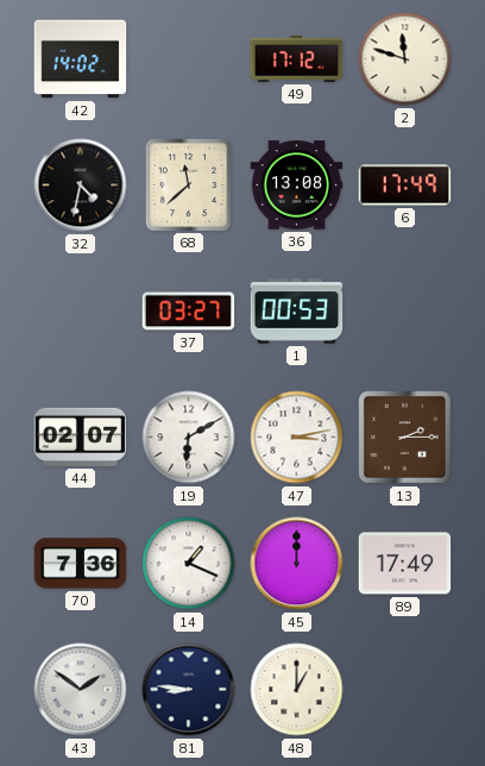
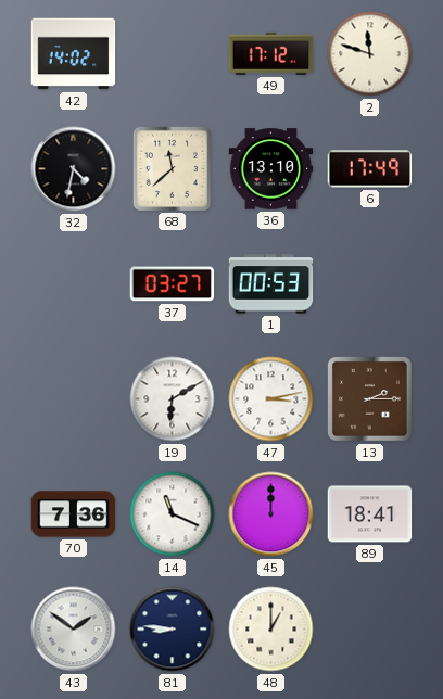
36: 13:08 -> 13:10
44: 02:07 -> none
14: 1:19 -> 11:19
89: 17:49 -> 18:41
